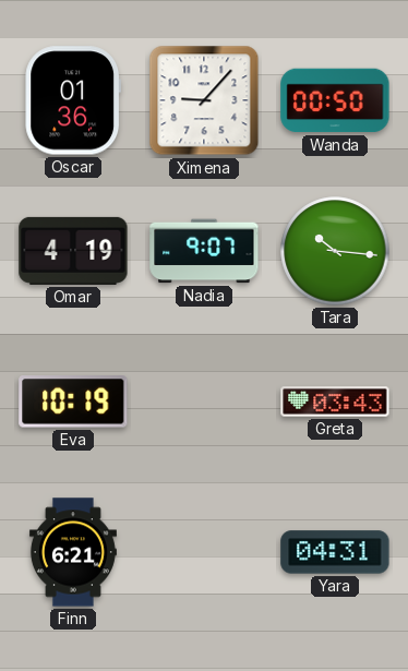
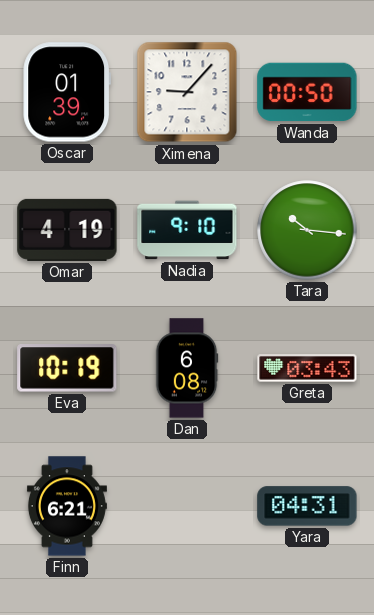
Oscar: 01:36 -> 01:39
Nadia: 9:07 -> 9:10
Dan: none -> 6:08
